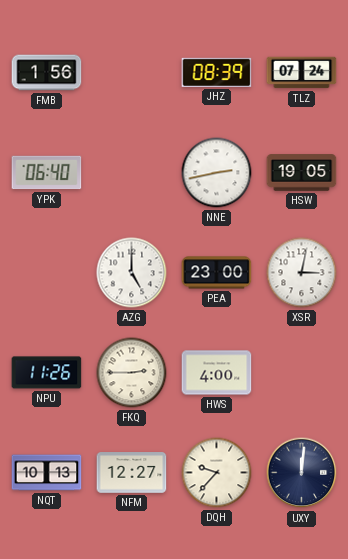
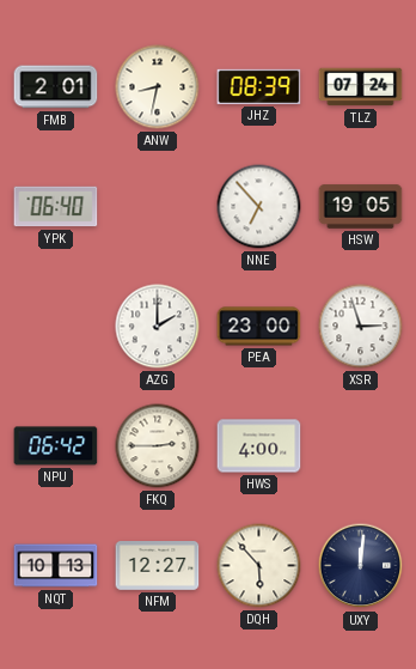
FMB: 1:56 -> 2:01
ANW: none -> 8:32
NNE: 2:43 -> 6:53
AZG: 5:00 -> 2:00
XSR: 3:02 -> 2:57
NPU: 11:26 -> 06:42
DQH: 9:37 -> 5:53
